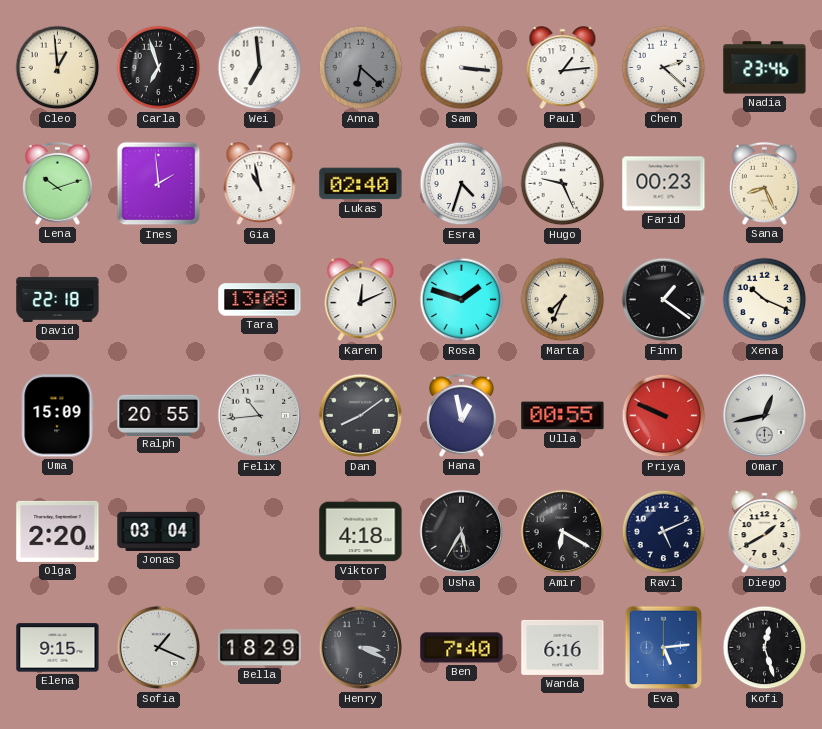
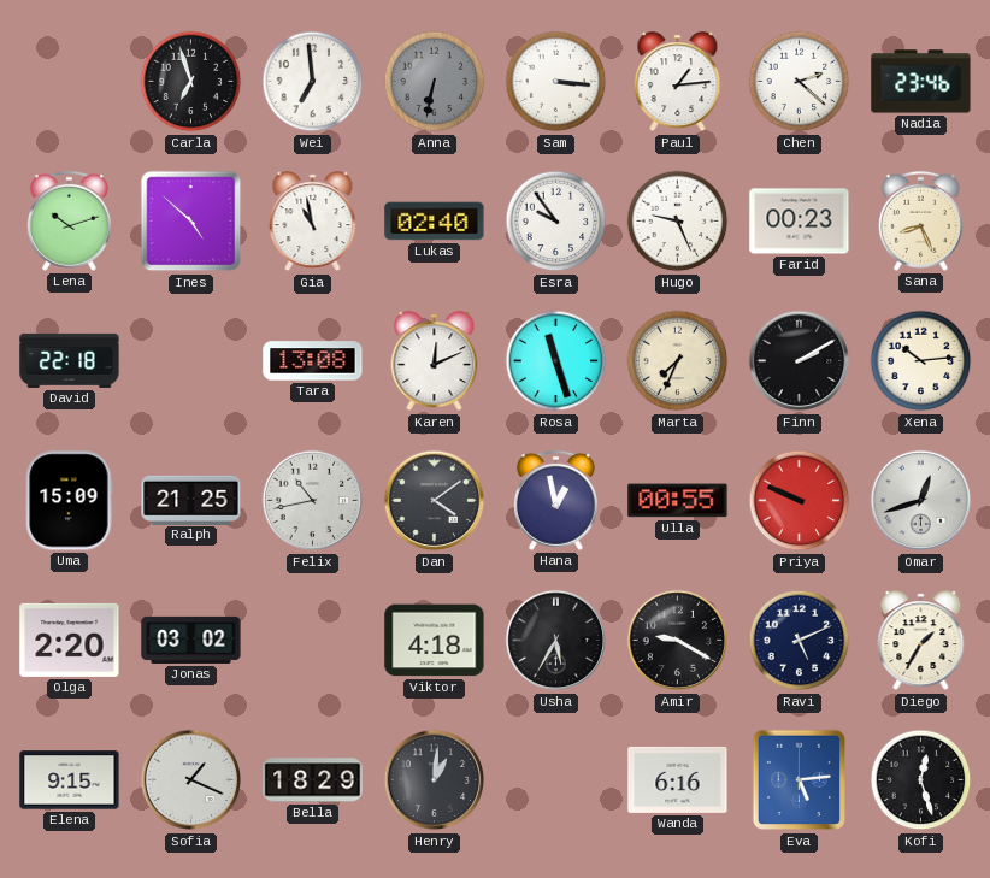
Cleo: 12:59 -> none
Anna: 6:22 -> 6:32
Ines: 1:59 -> 4:52
Esra: 4:33 -> 9:54
Rosa: 1:48 -> 11:27
Finn: 1:21 -> 2:10
Xena: 10:19 -> 10:14
Ralph: 20:55 -> 21:25
Felix: 10:44 -> 10:43
Dan: 8:09 -> 4:09
Omar: 12:43 -> 12:42
Jonas: 03:04 -> 03:02
Amir: 6:20 -> 9:20
Diego: 1:40 -> 1:35
Henry: 3:19 -> 1:01
Ben: 7:40 -> none
